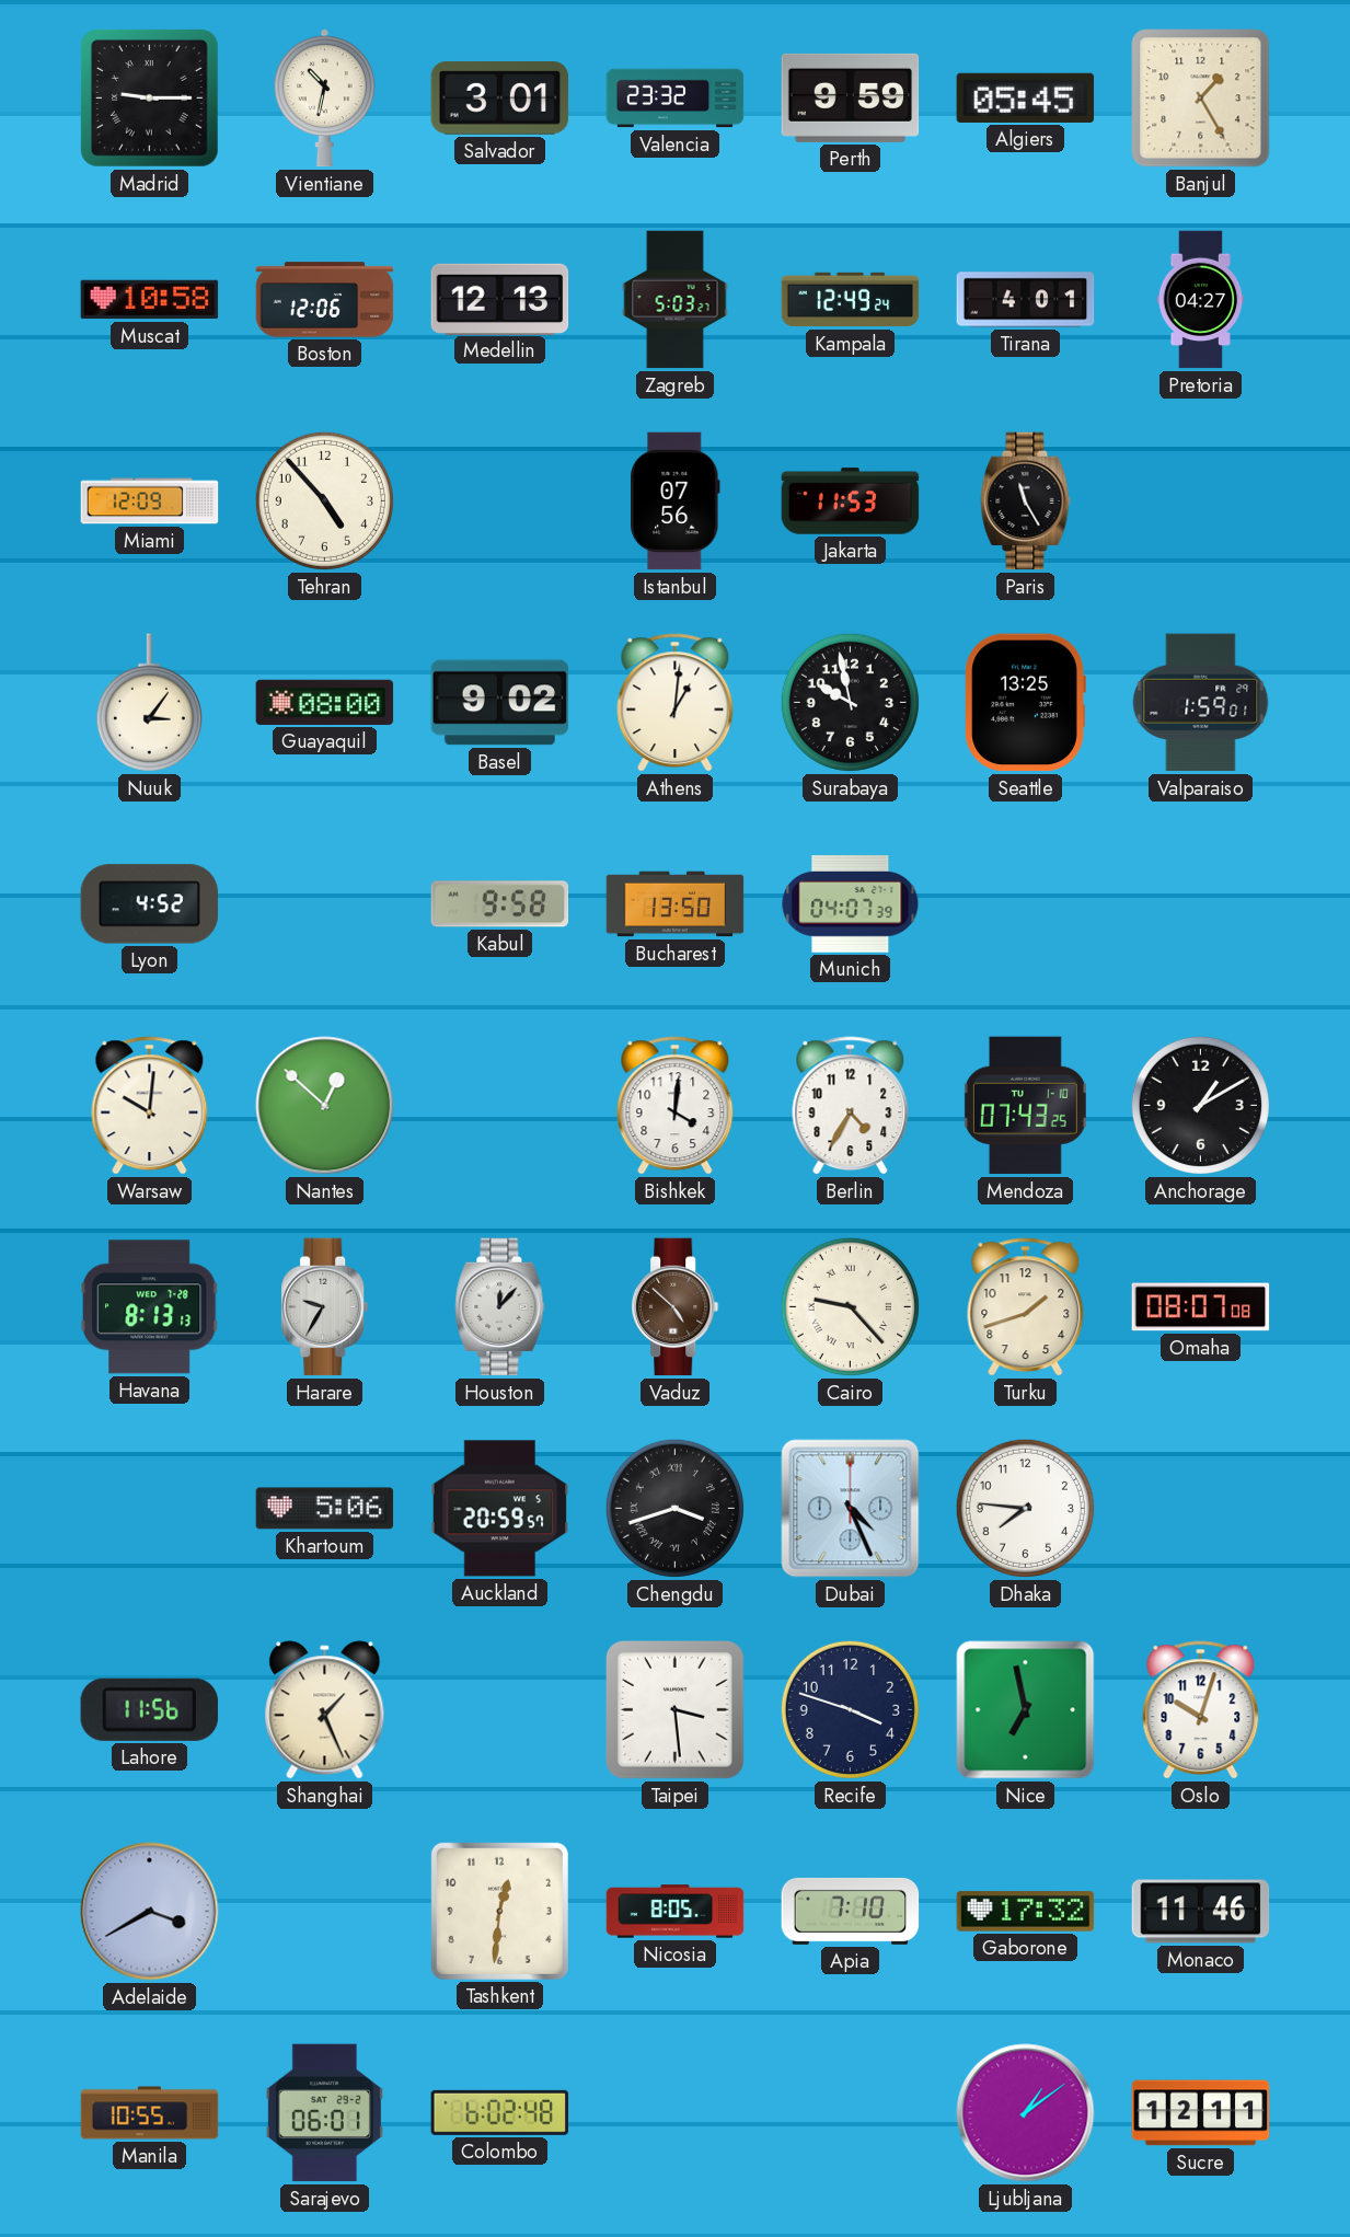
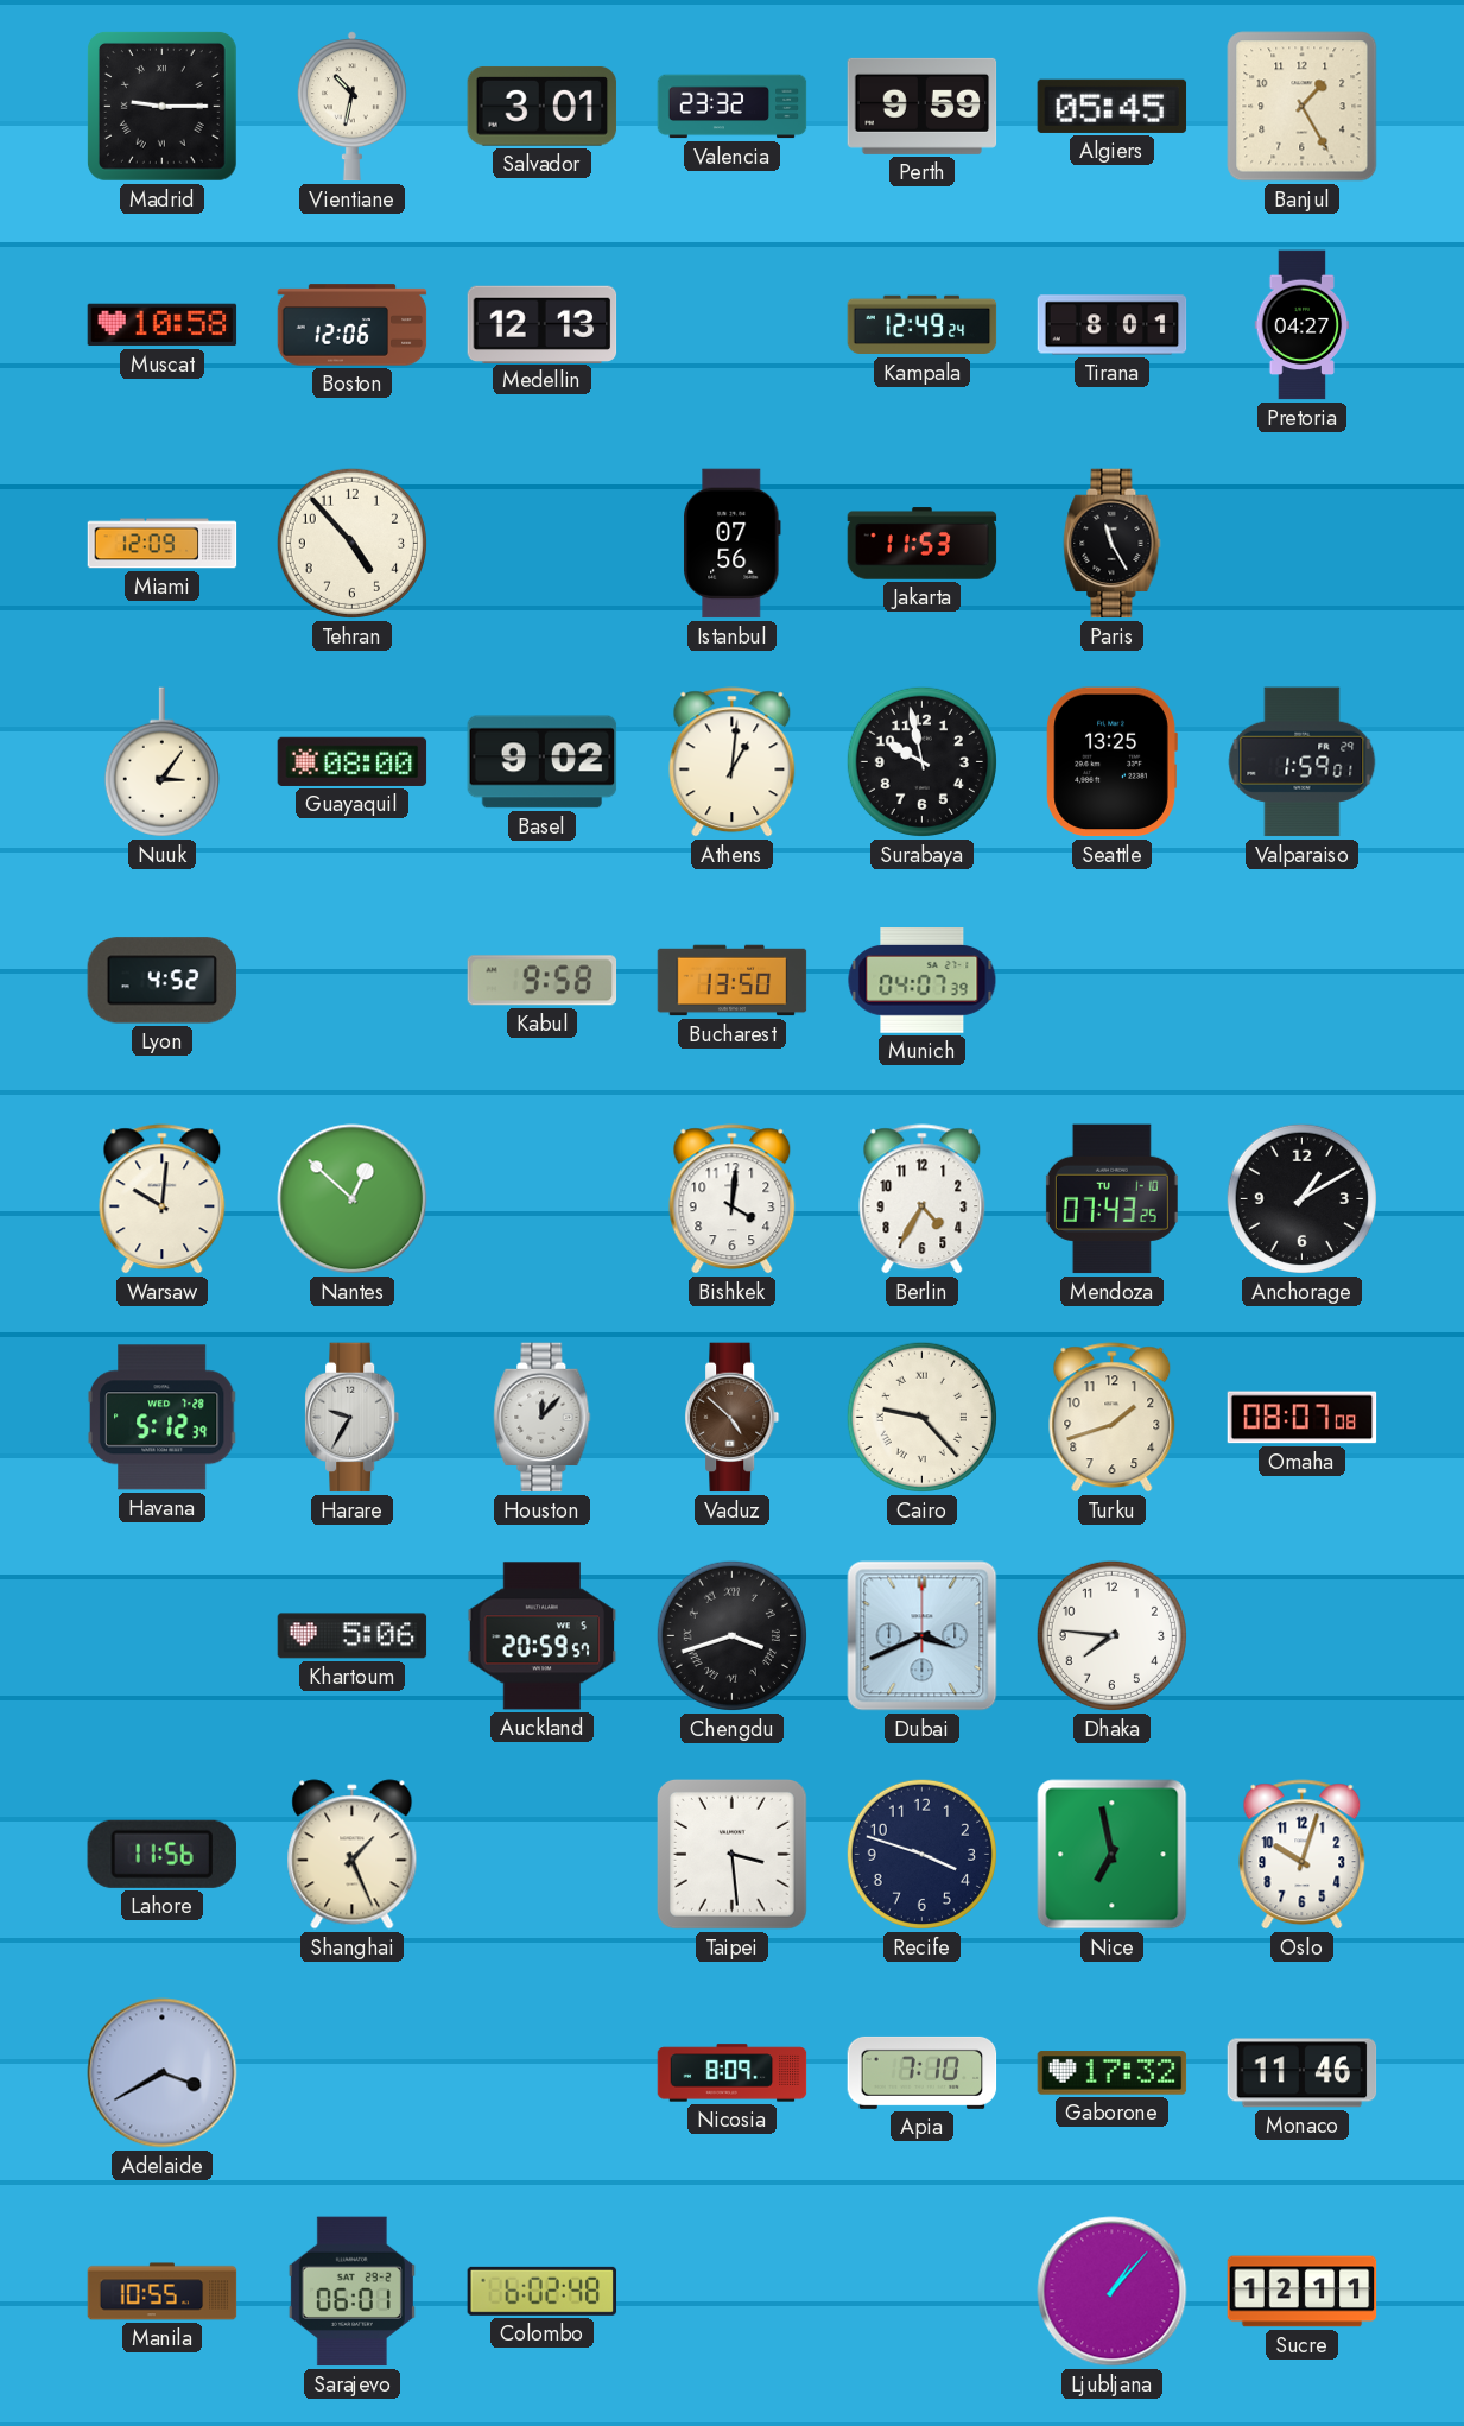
Zagreb: 5:03 -> none
Tirana: 4:01 -> 8:01
Havana: 8:13 -> 5:12
Dubai: 4:26 -> 3:41
Tashkent: 12:31 -> none
Nicosia: 8:05 -> 8:09
Ljubljana: 1:09 -> 1:07
